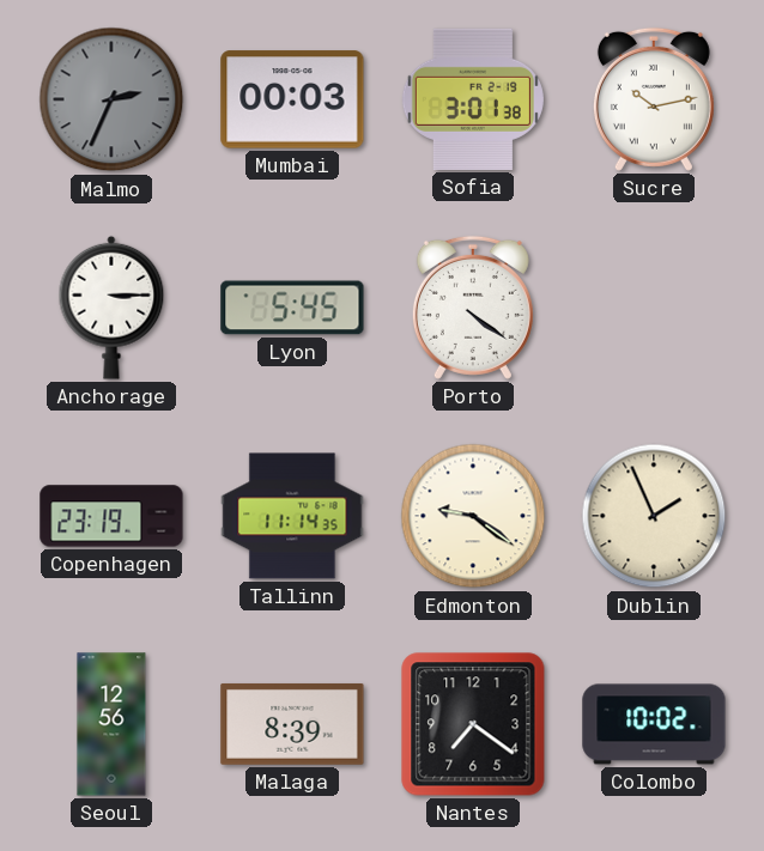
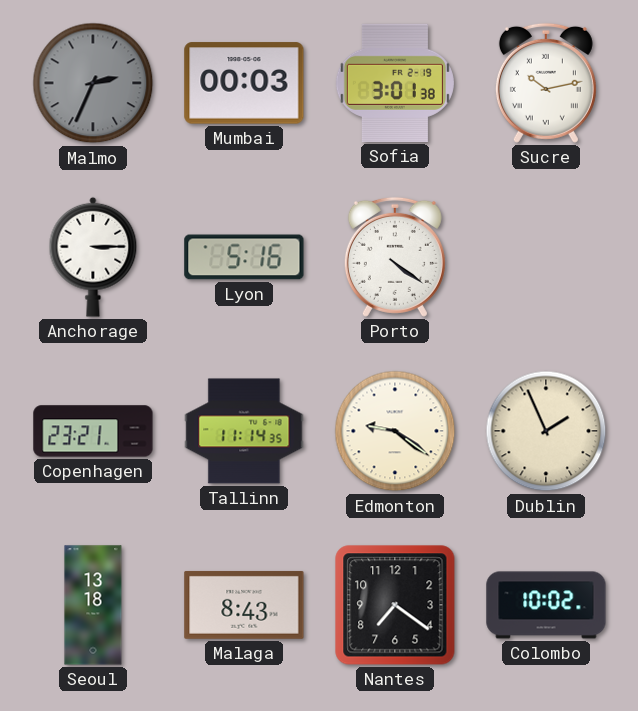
Lyon: 5:45 -> 5:16
Copenhagen: 23:19 -> 23:21
Seoul: 12:56 -> 13:18
Malaga: 8:39 -> 8:43
